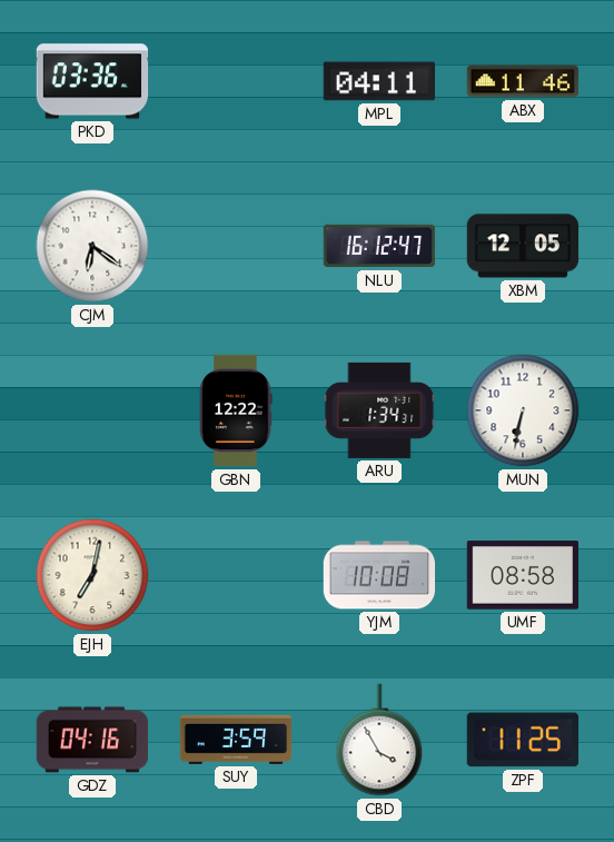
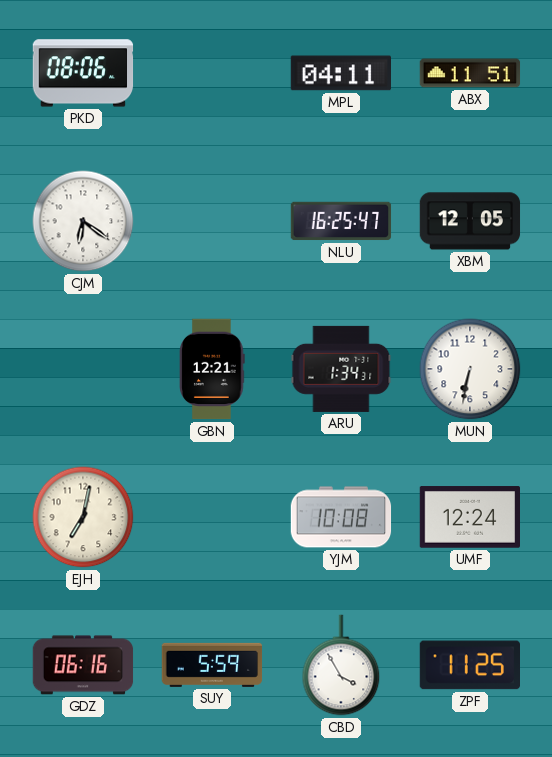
PKD: 03:36 -> 08:06
ABX: 11:46 -> 11:51
NLU: 16:12 -> 16:25
GBN: 12:22 -> 12:21
UMF: 08:58 -> 12:24
GDZ: 04:16 -> 06:16
SUY: 3:59 -> 5:59
